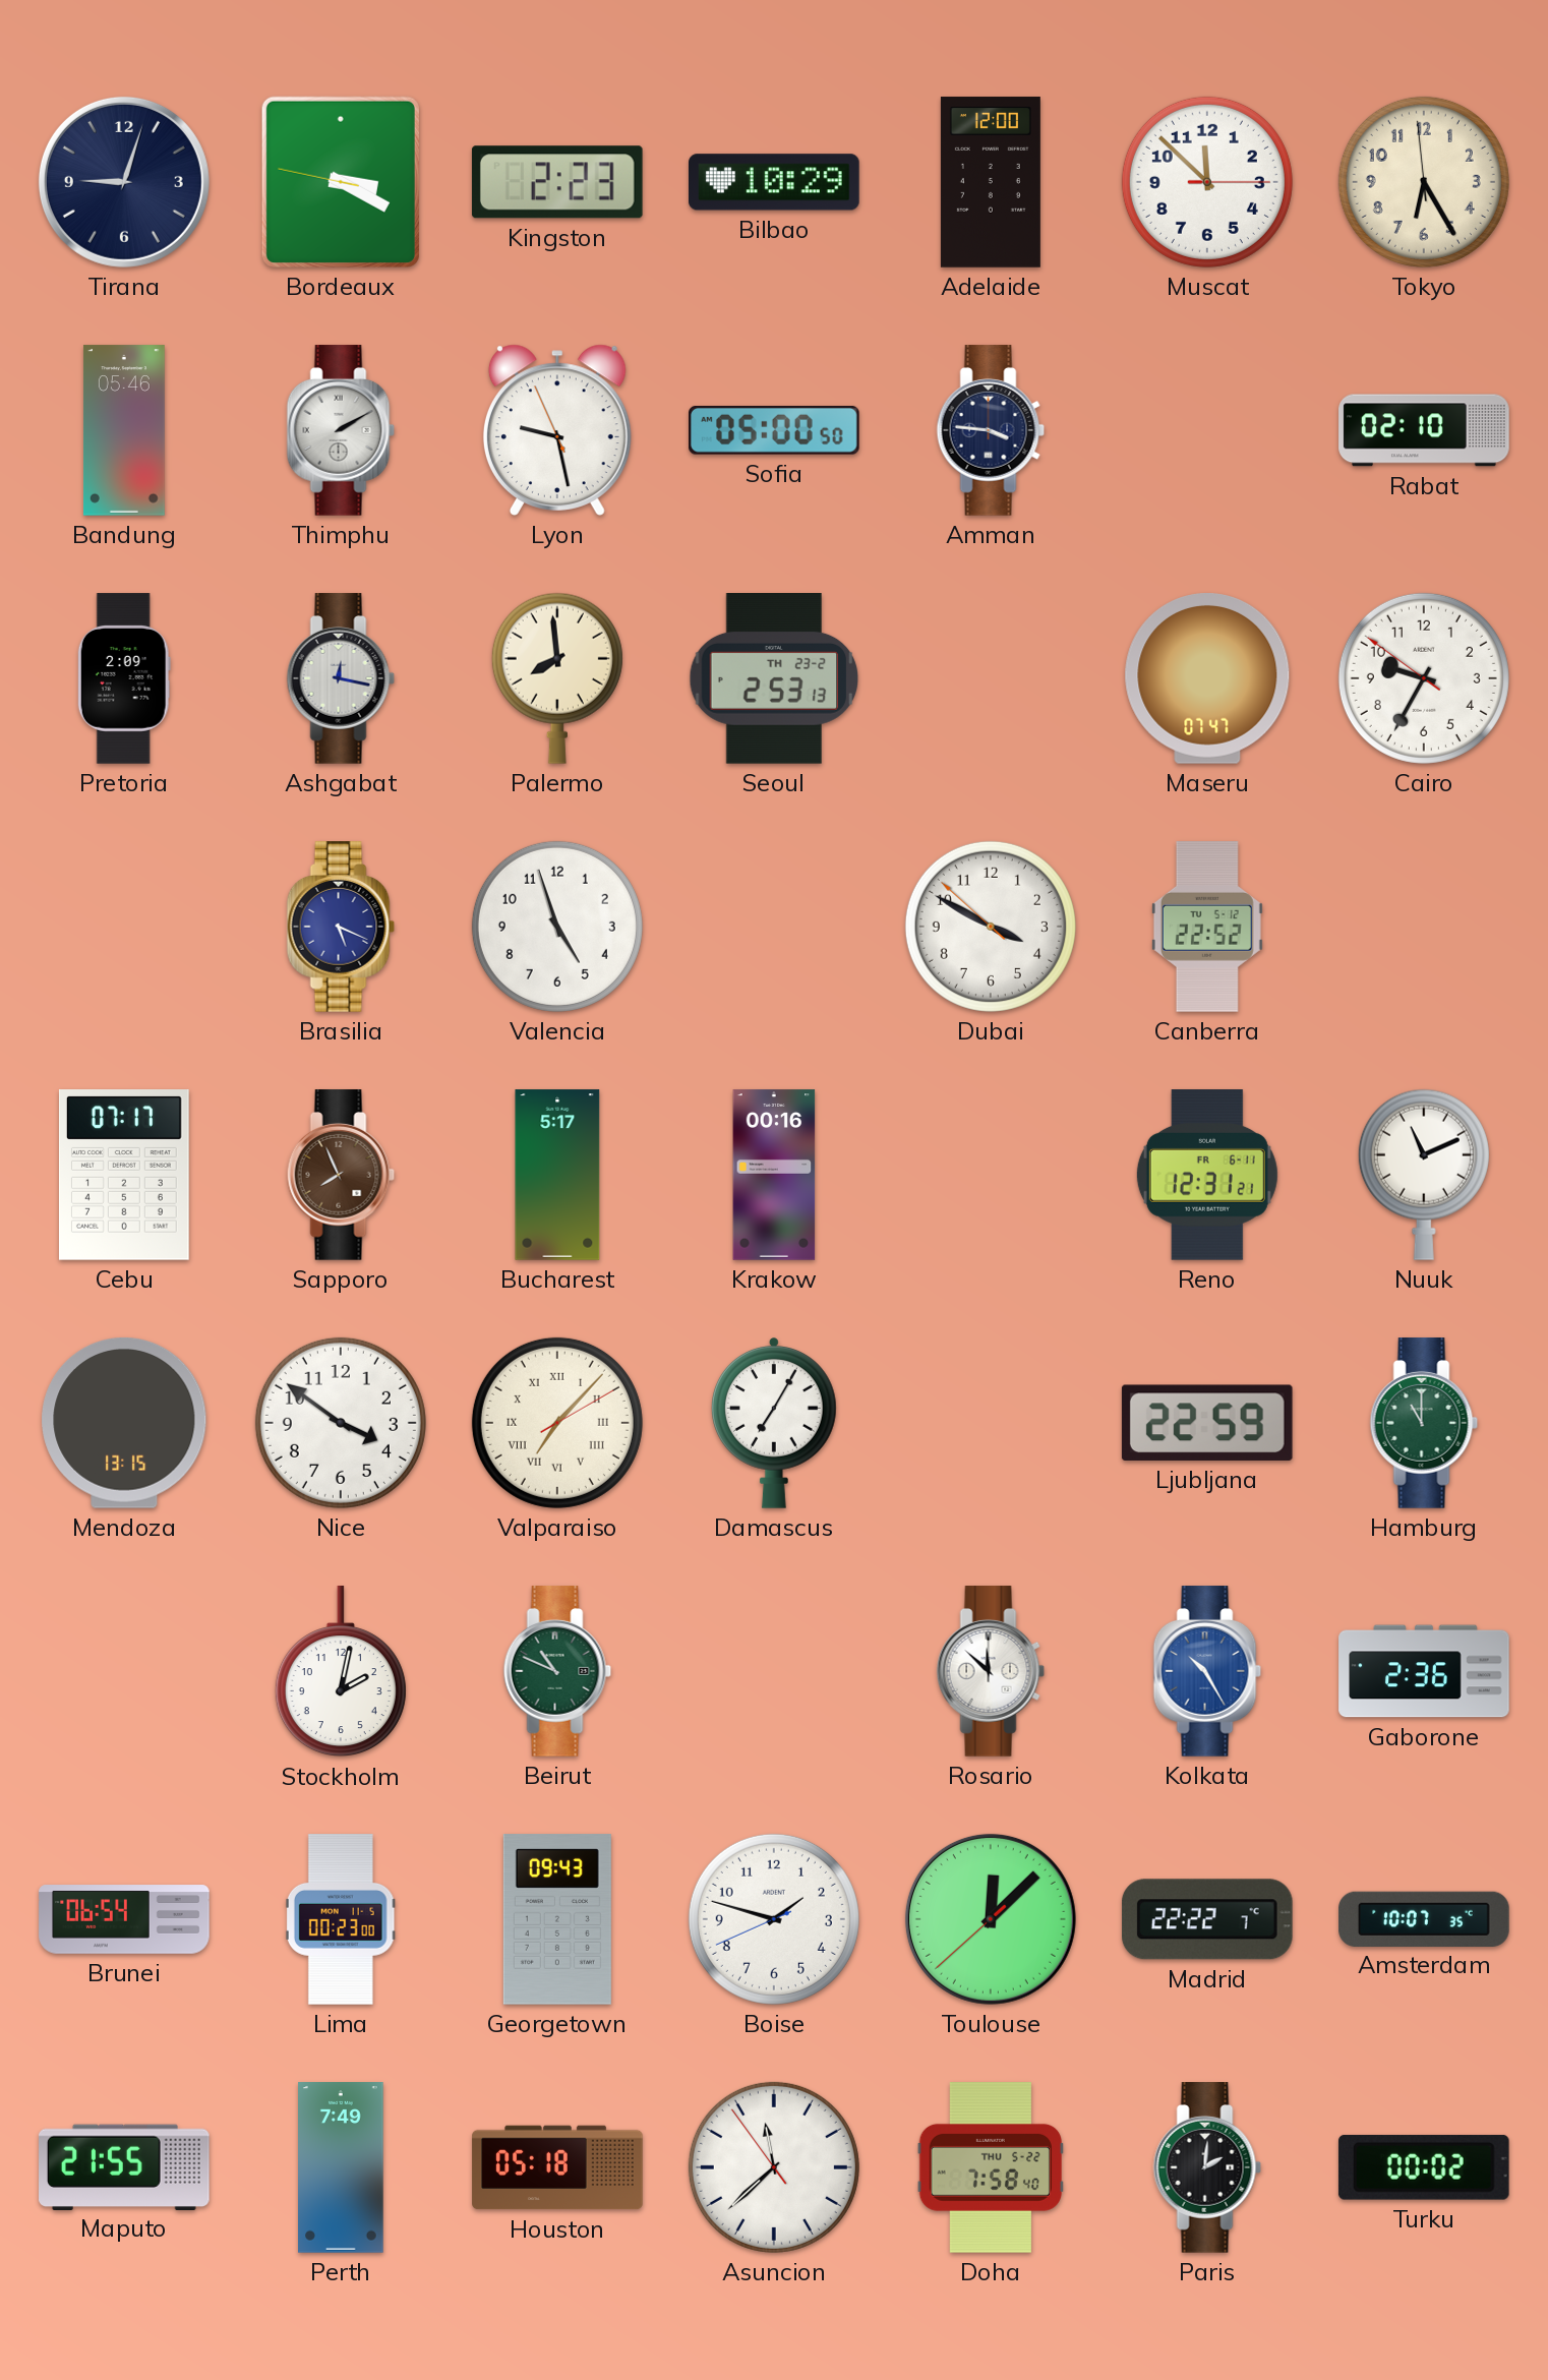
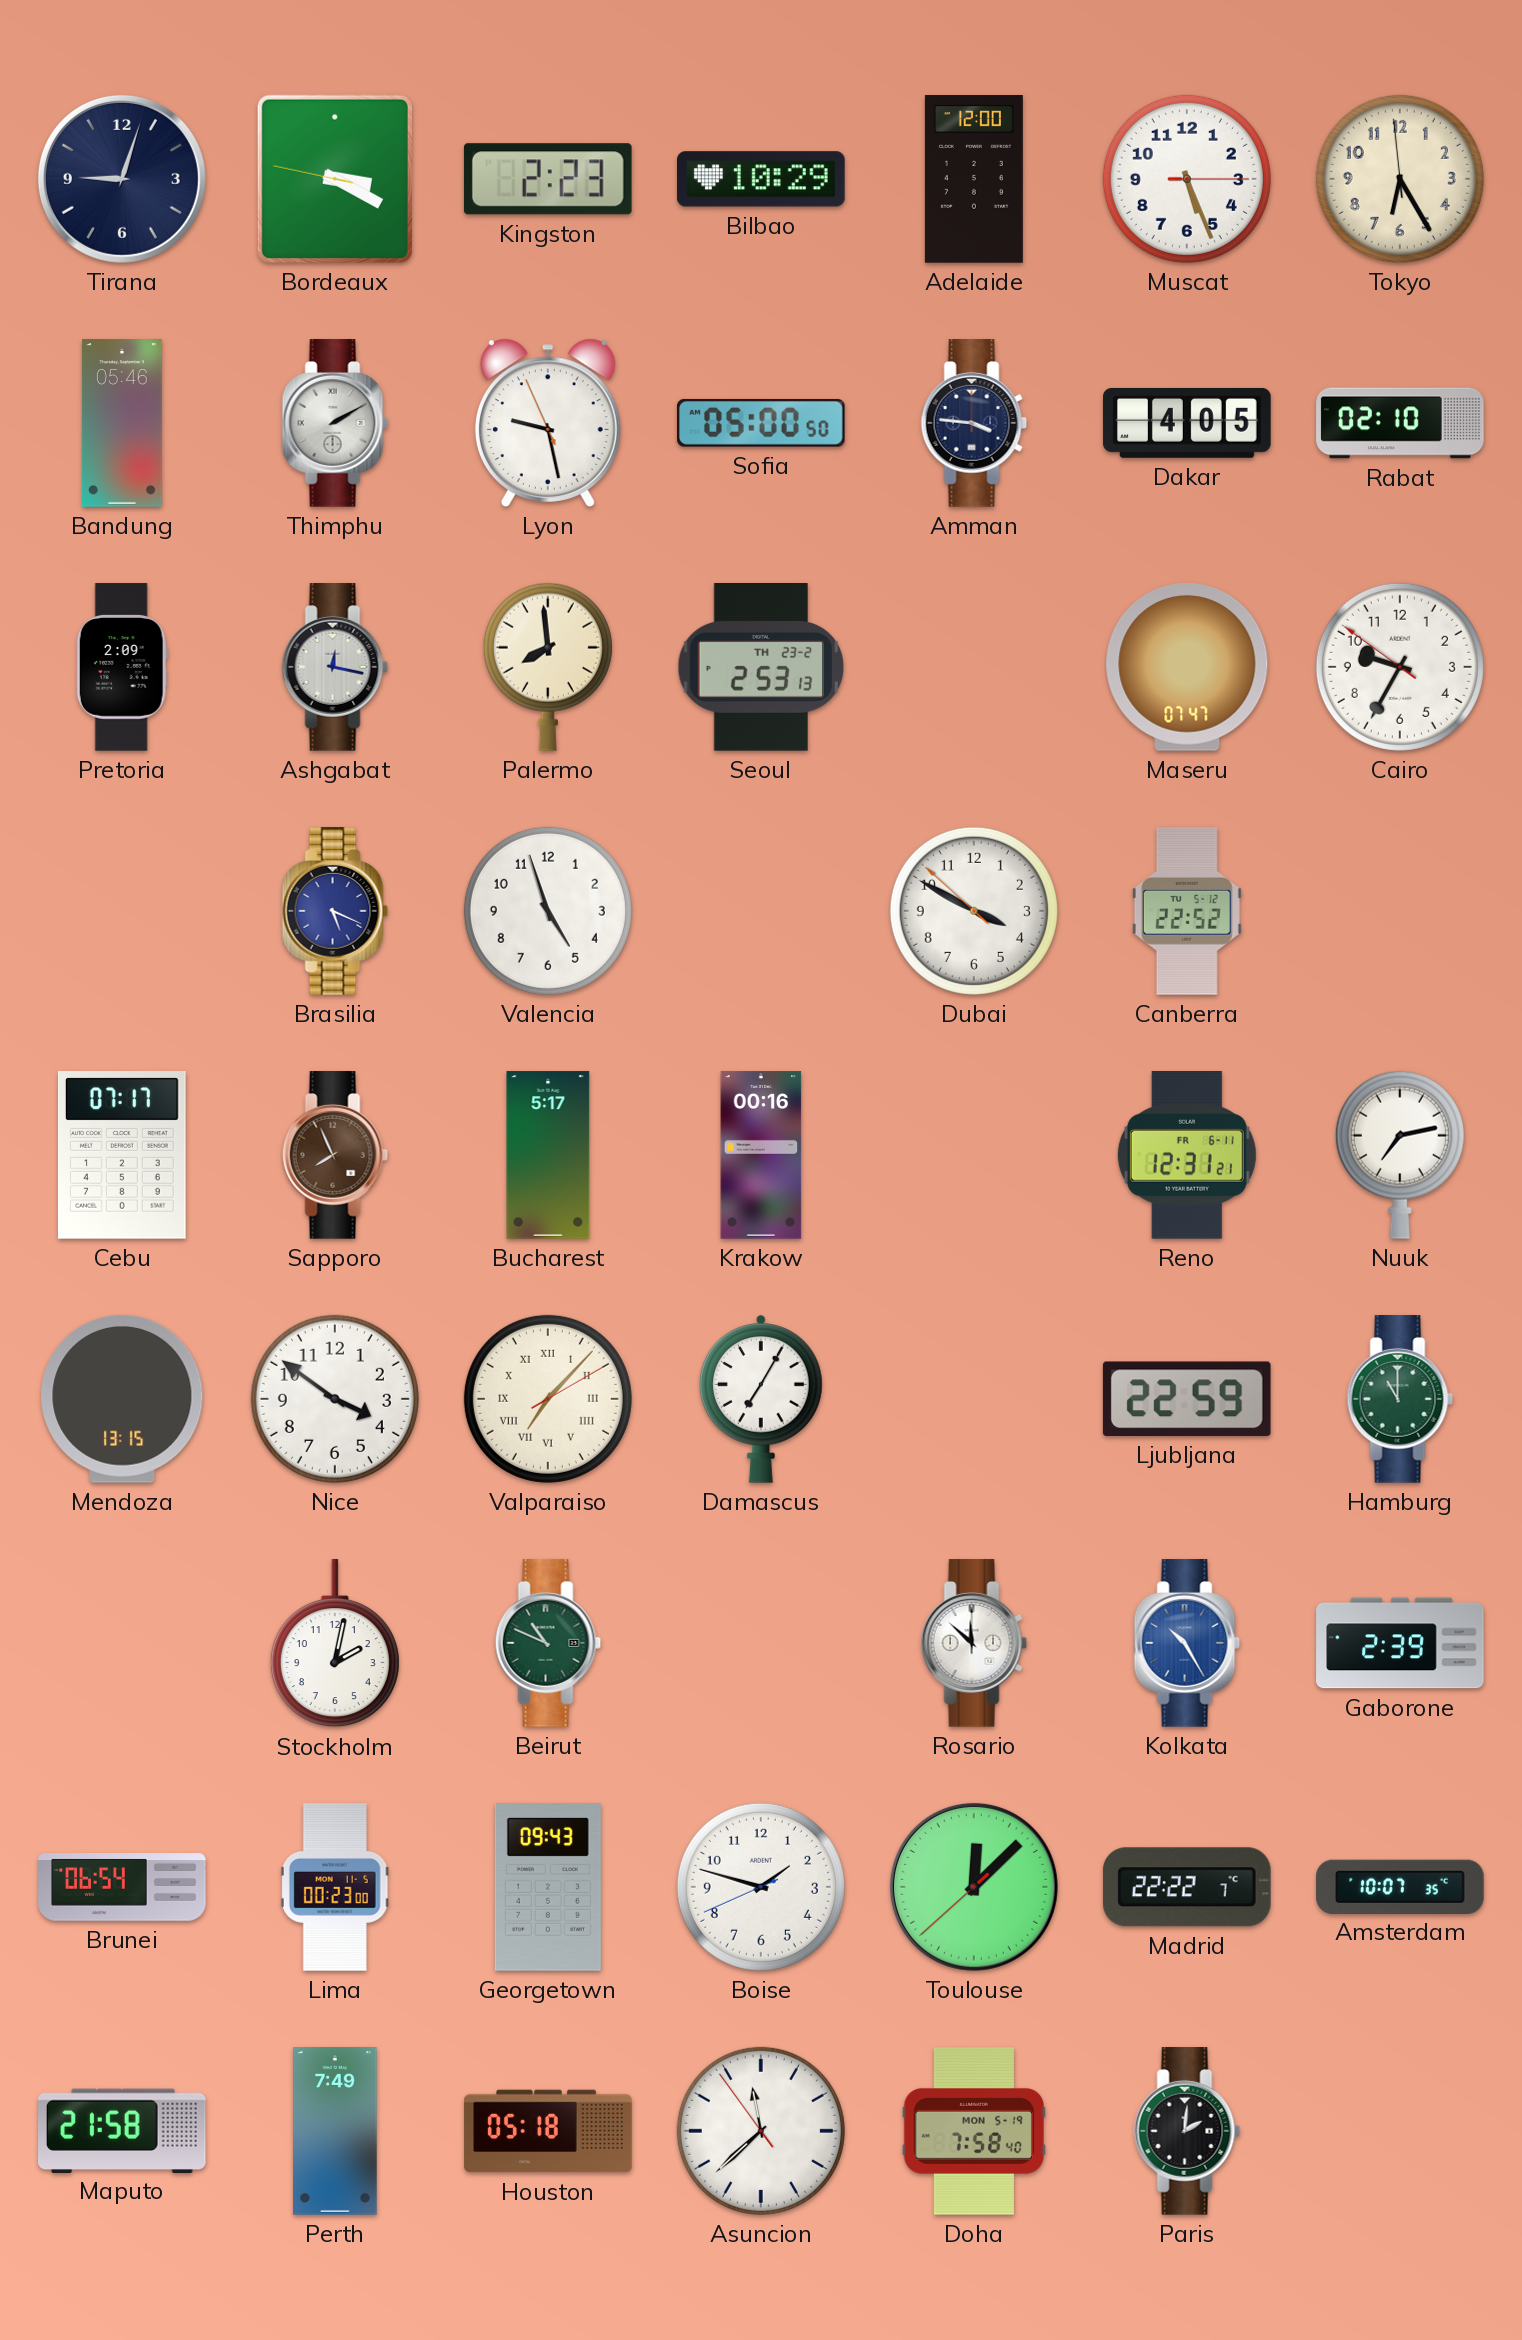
Muscat: 11:52 -> 5:26
Dakar: none -> 4:05
Nuuk: 11:11 -> 7:13
Gaborone: 2:36 -> 2:39
Maputo: 21:55 -> 21:58
Doha date: THU 5-22 -> MON 5-19
Turku: 00:02 -> none
